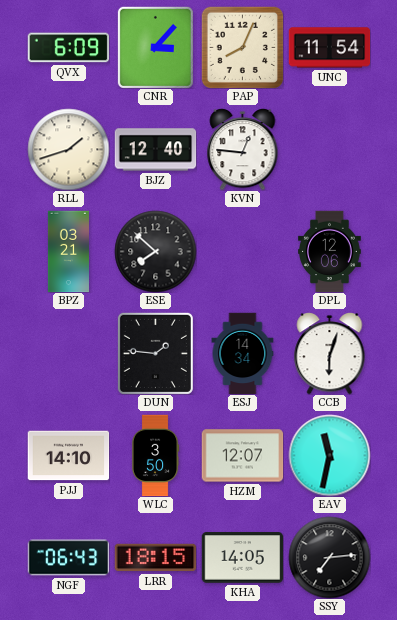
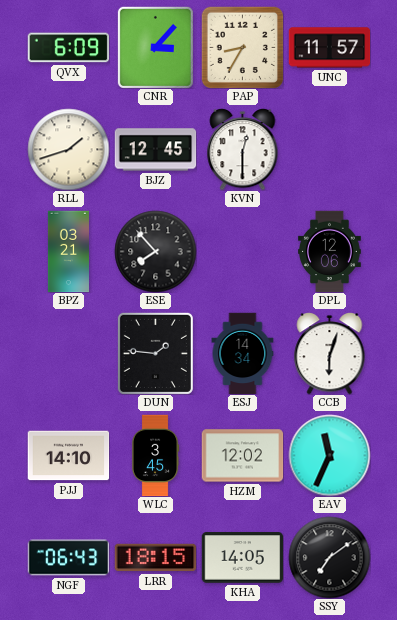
PAP: 8:04 -> 8:35
UNC: 11:54 -> 11:57
BJZ: 12:40 -> 12:45
KVN: 12:46 -> 12:30
ESE: 7:52 -> 7:53
WLC: 3:50 -> 3:45
HZM: 12:07 -> 12:02
EAV: 11:32 -> 11:34
SSY: 7:14 -> 7:09
